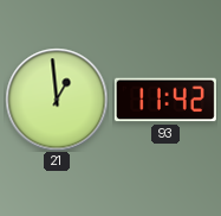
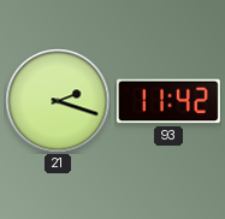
21: 12:59 -> 2:18
